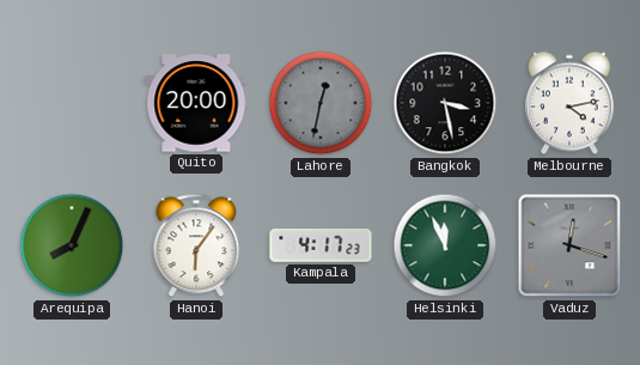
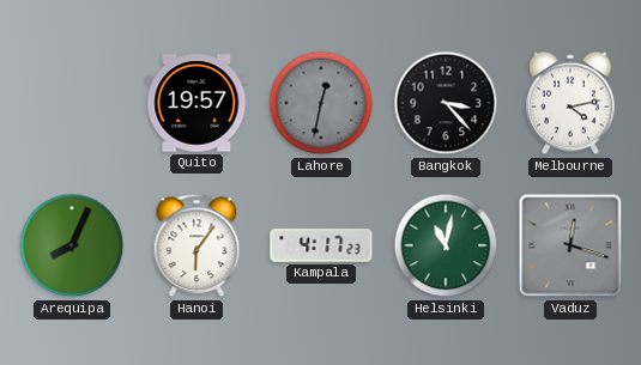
Quito: 20:00 -> 19:57
Bangkok: 3:28 -> 3:23
Helsinki: 11:56 -> 11:02
